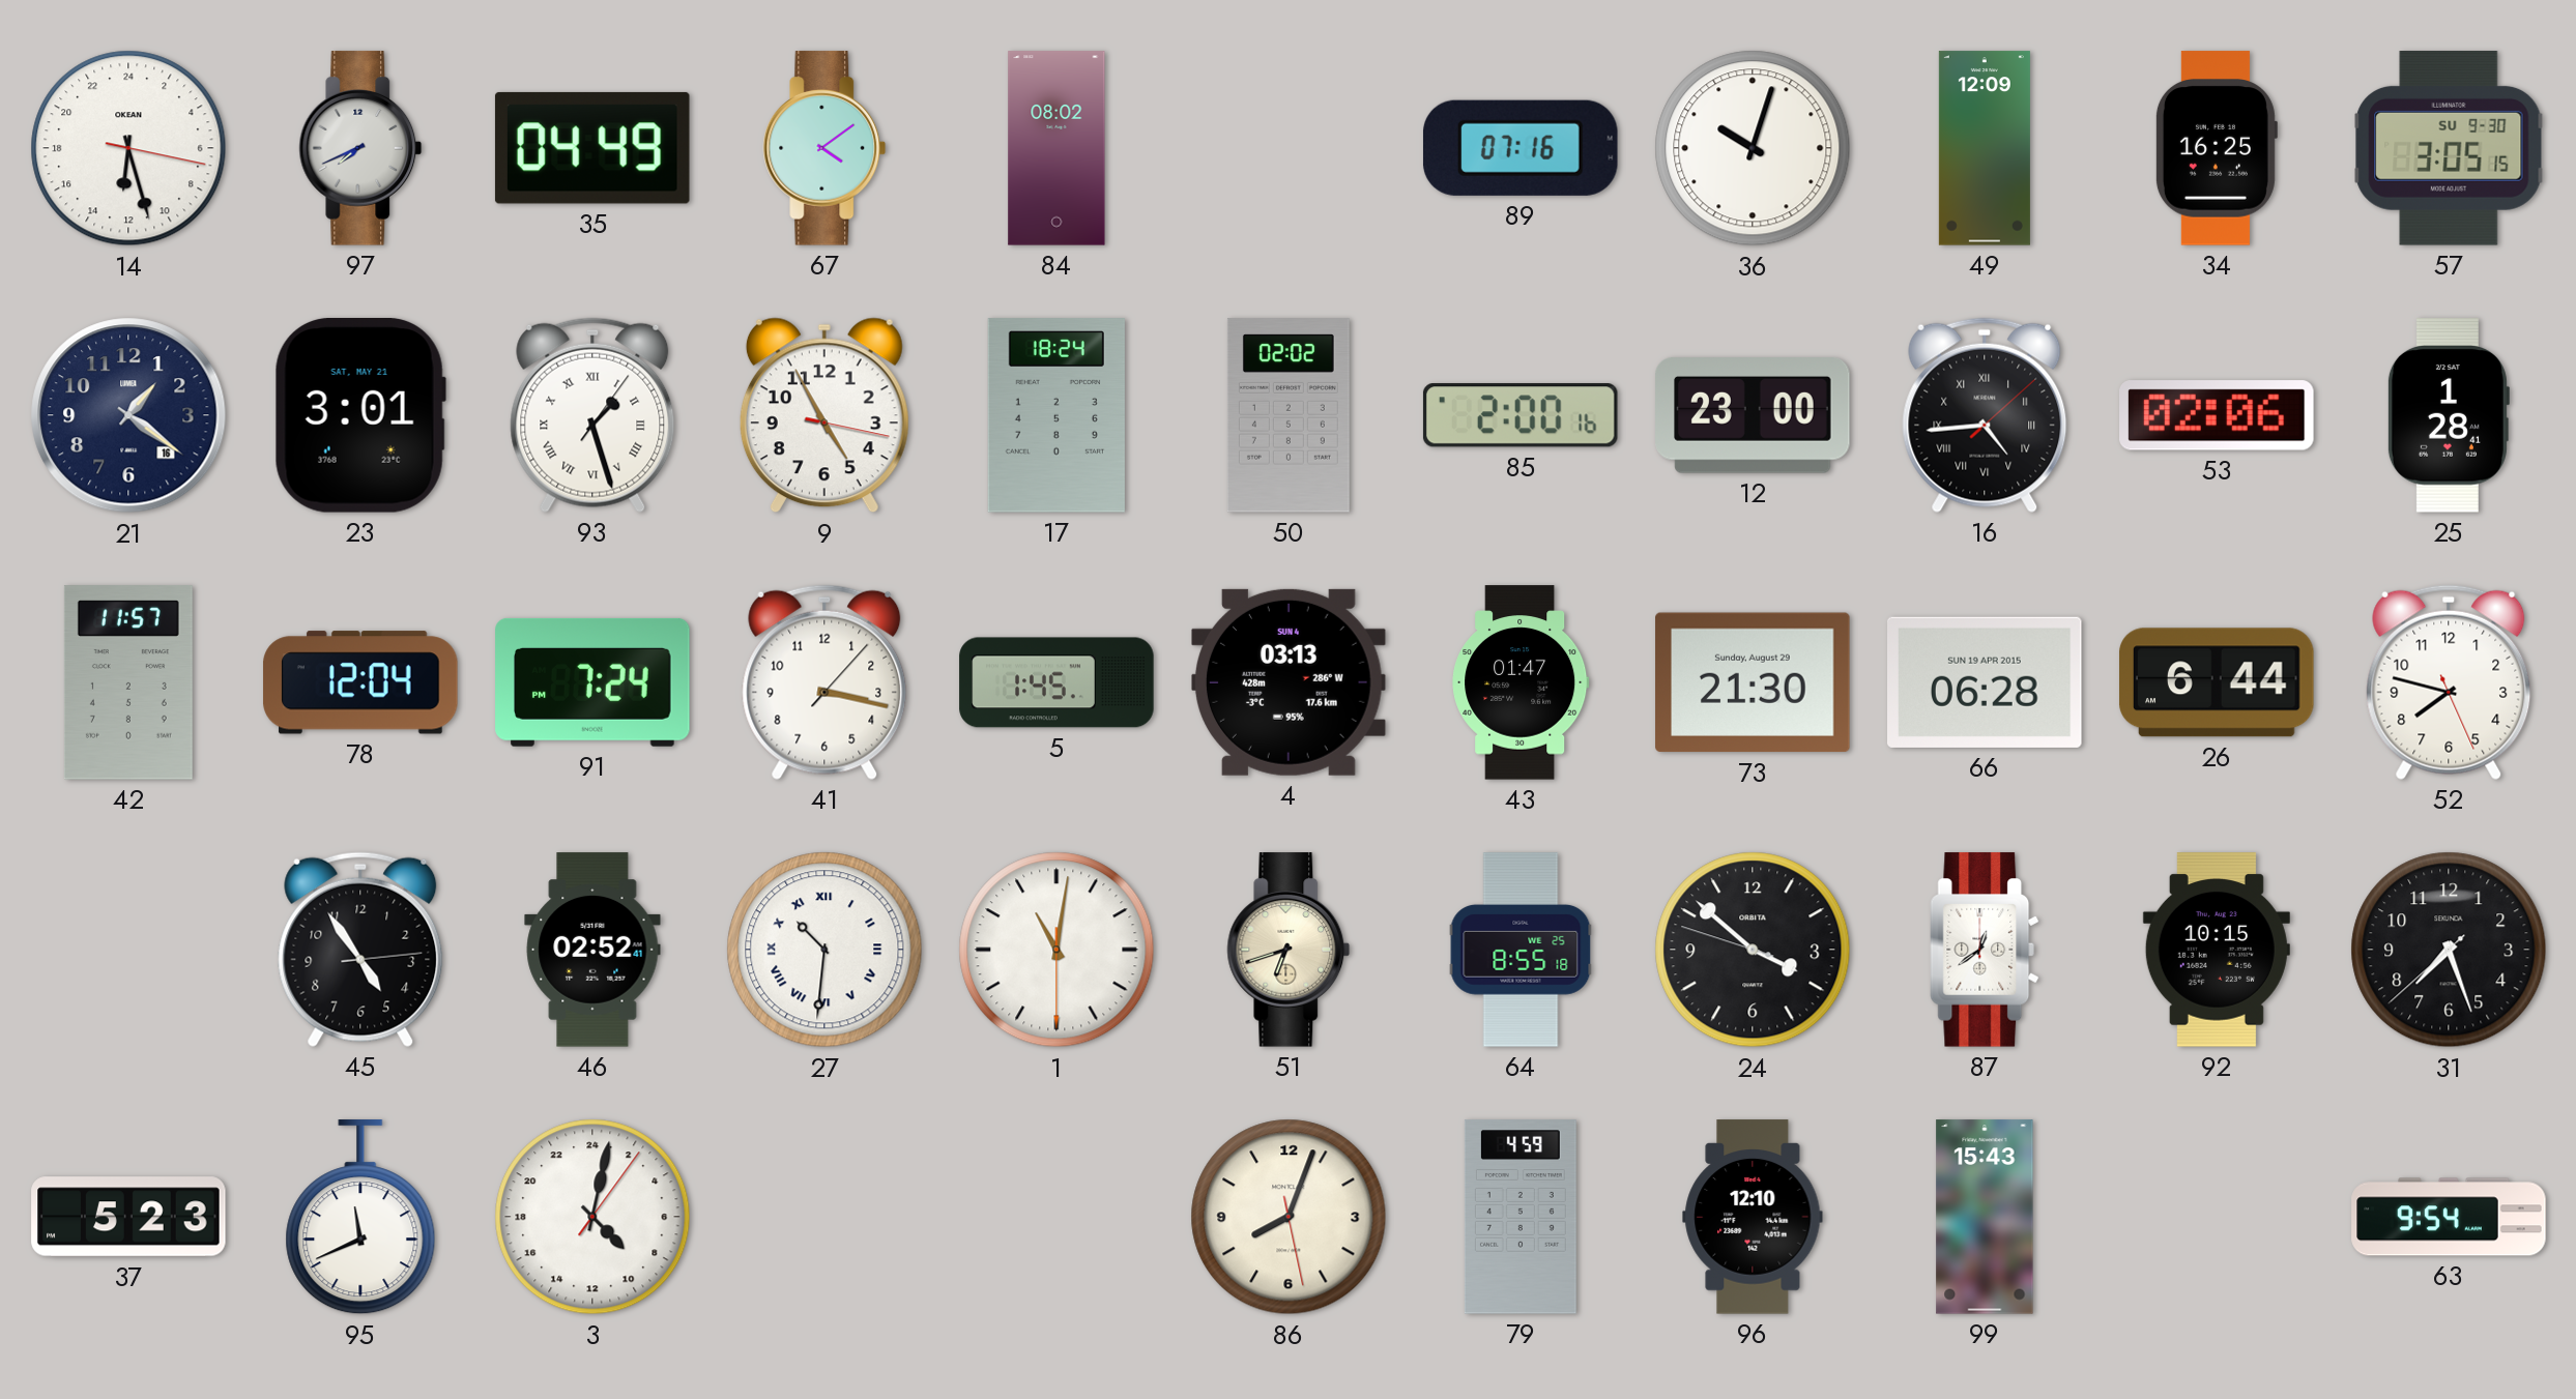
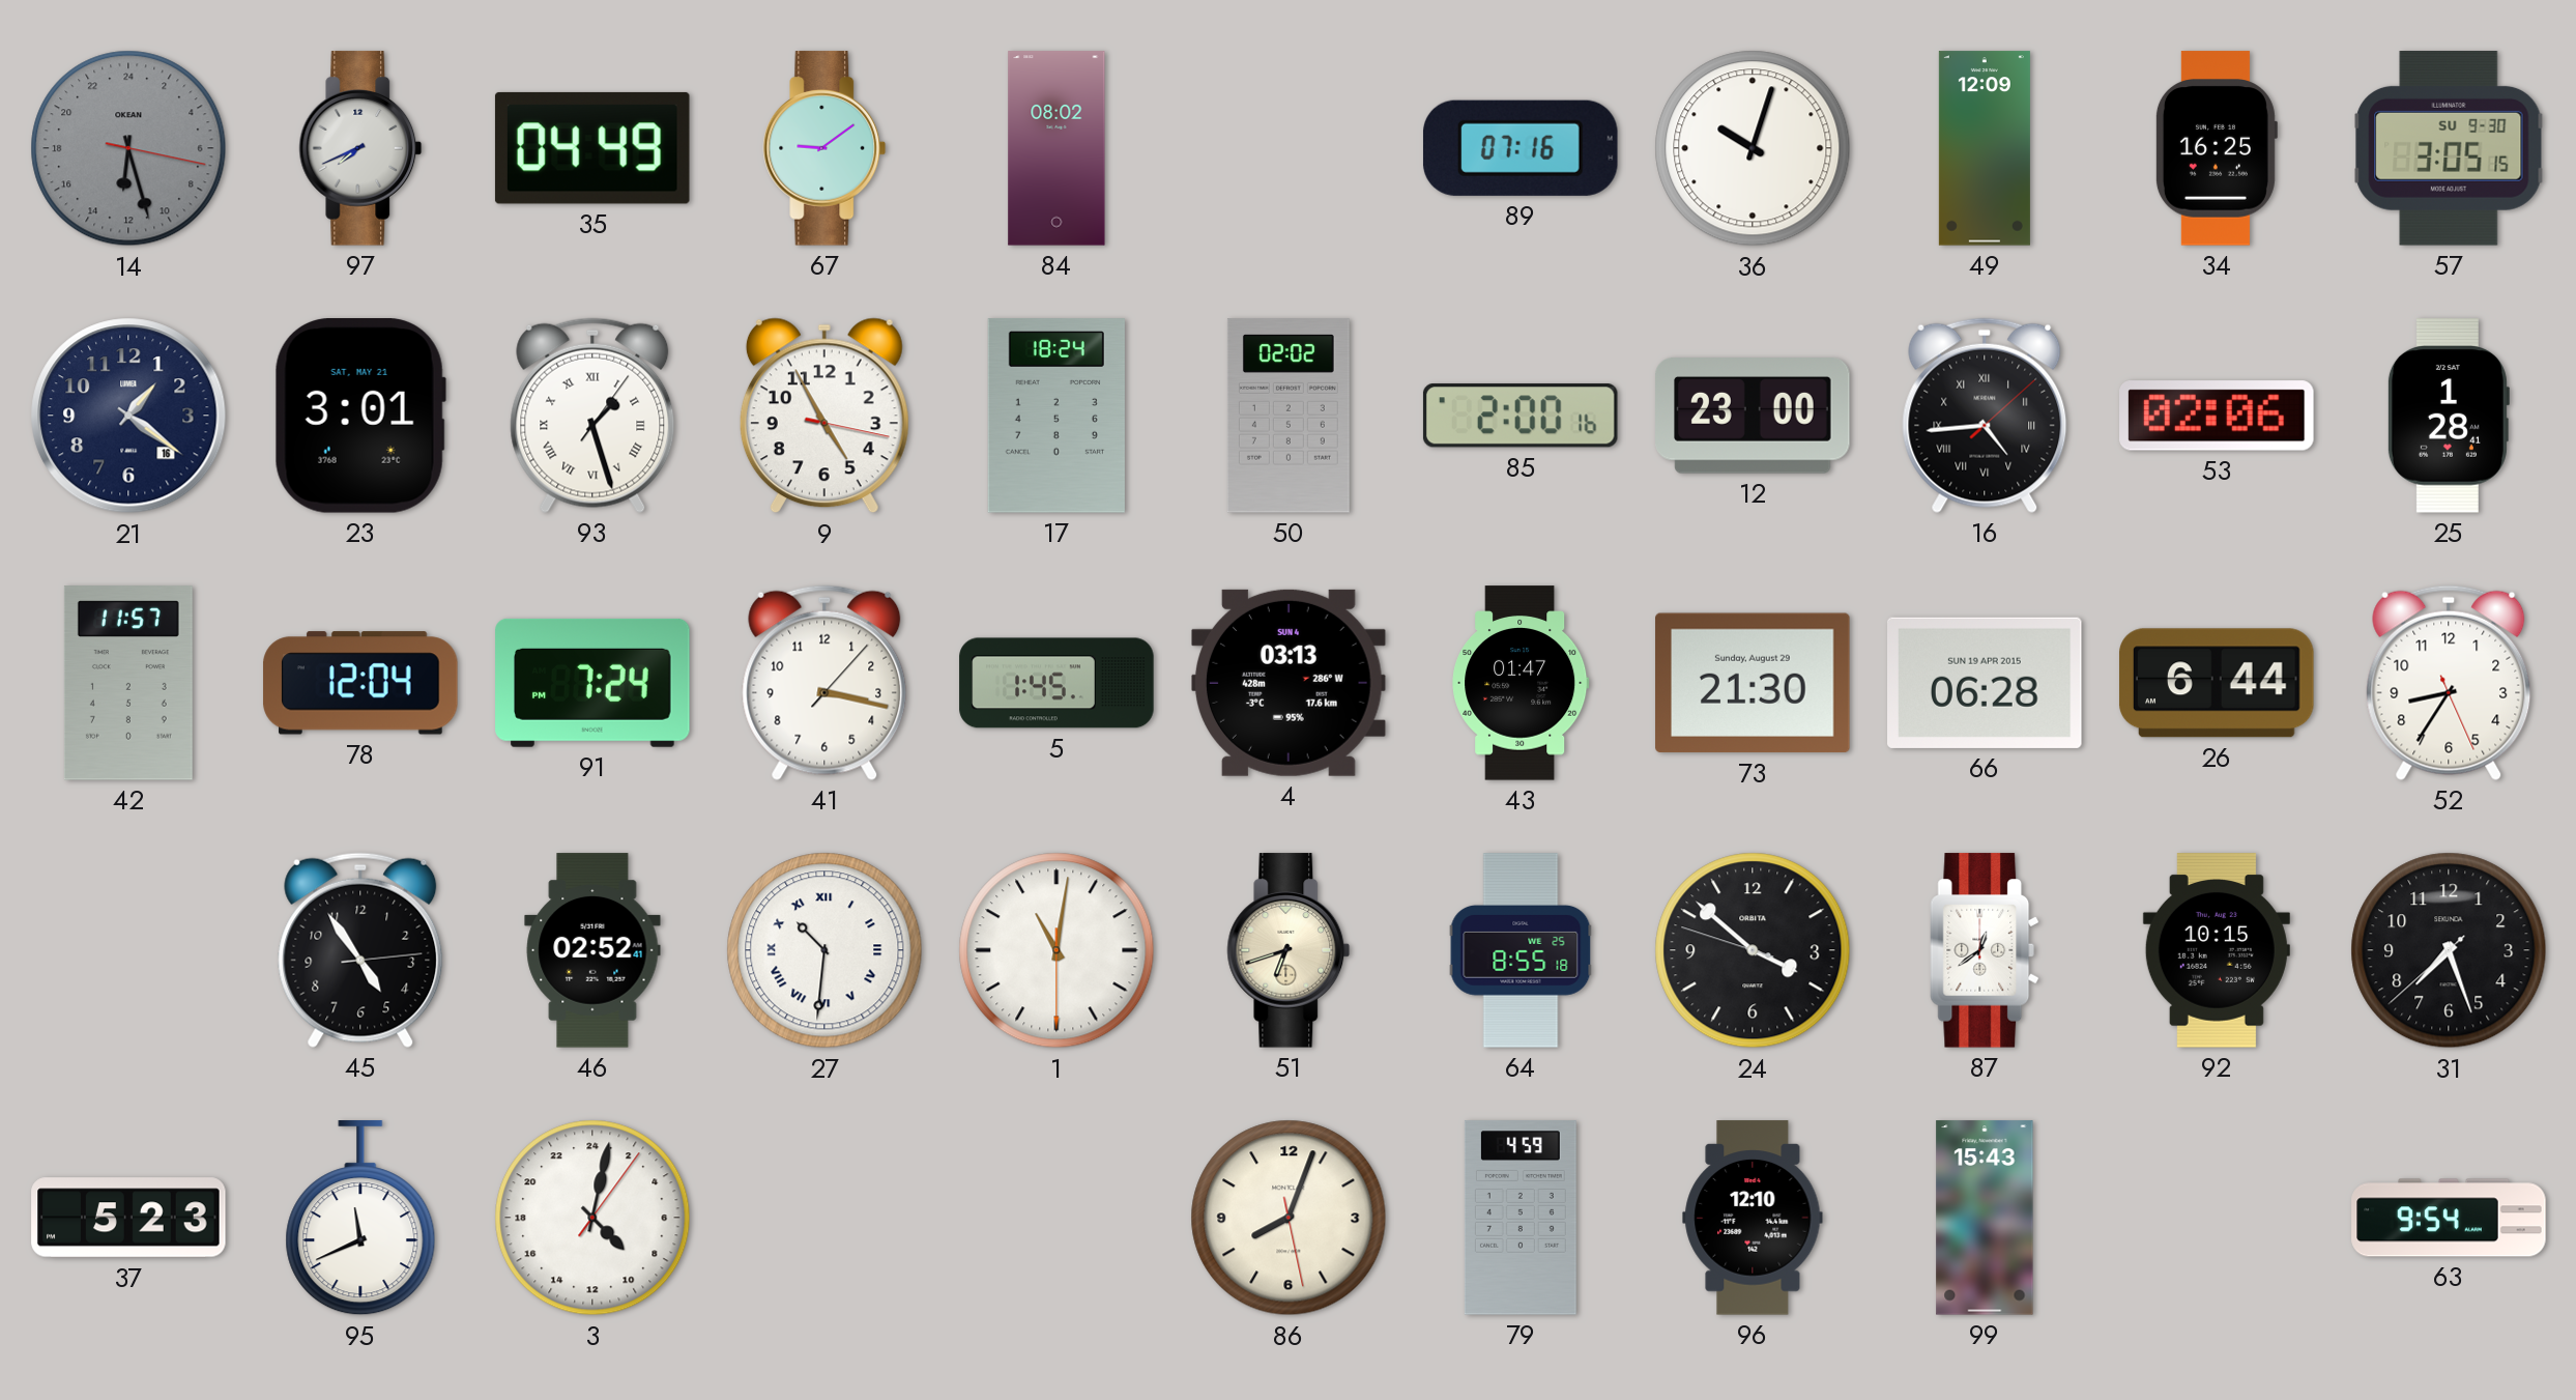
14 dial: white -> grey
67: 4:09 -> 9:09
52: 7:47 -> 8:35
